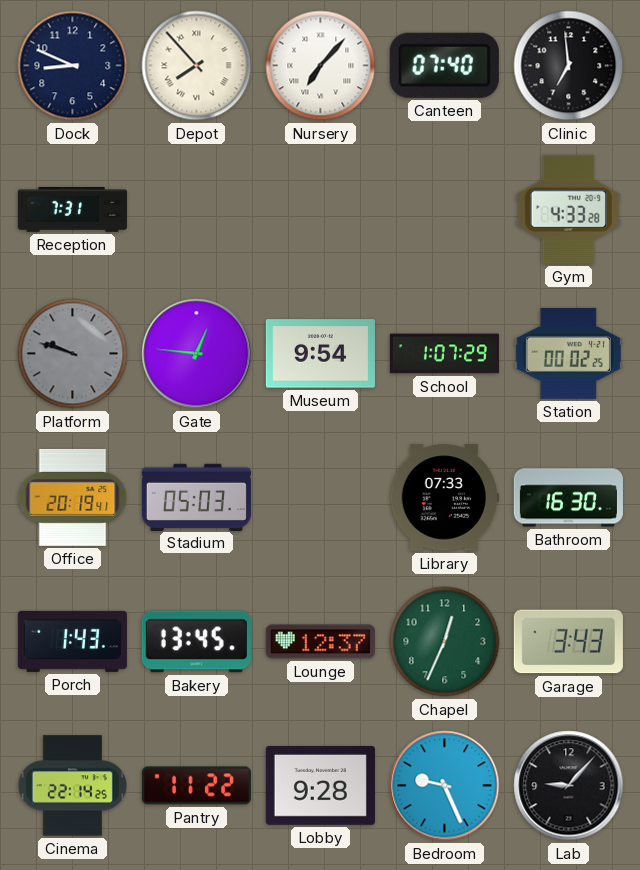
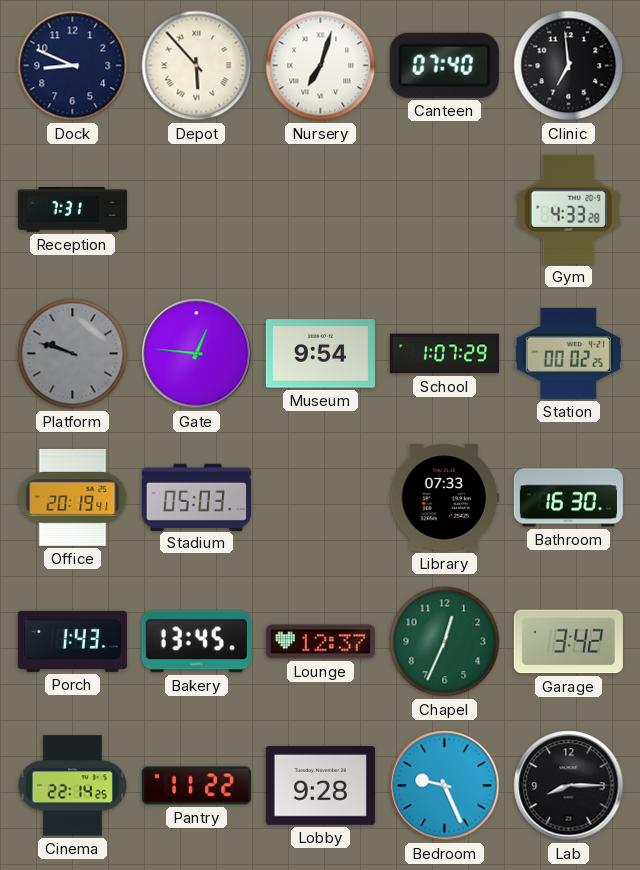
Depot: 7:53 -> 5:53
Nursery: 7:07 -> 7:03
Garage: 3:43 -> 3:42
Lab: 9:07 -> 8:15
